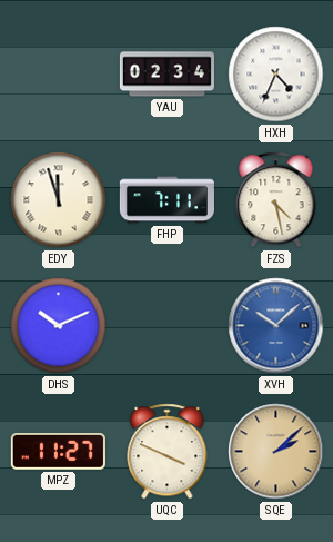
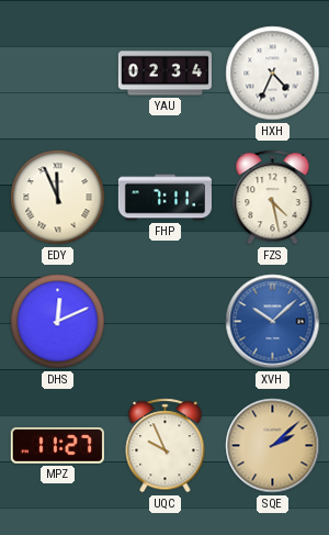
EDY: 11:57 -> 11:56
DHS: 10:11 -> 12:11
UQC: 3:49 -> 9:56
